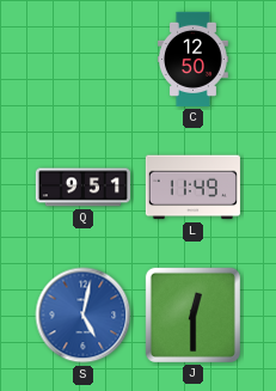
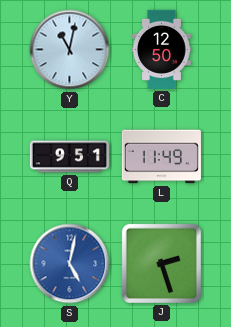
Y: none -> 11:02
J: 12:30 -> 2:27
